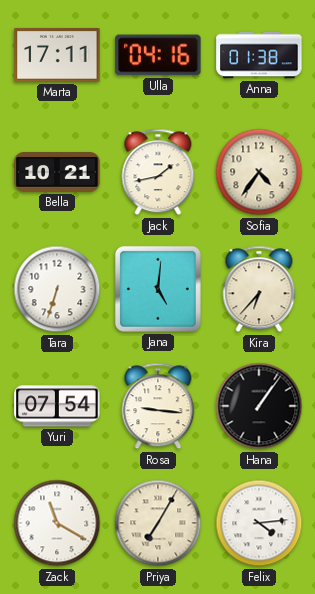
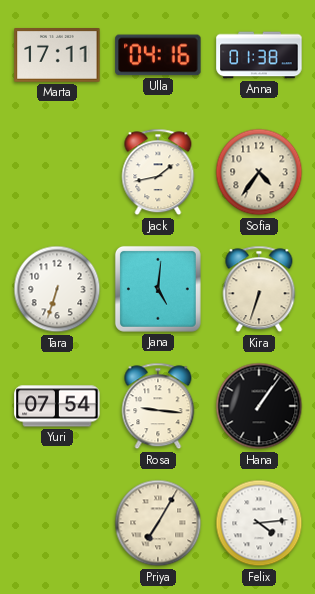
Bella: 10:21 -> none
Kira: 6:37 -> 6:33
Zack: 11:20 -> none
